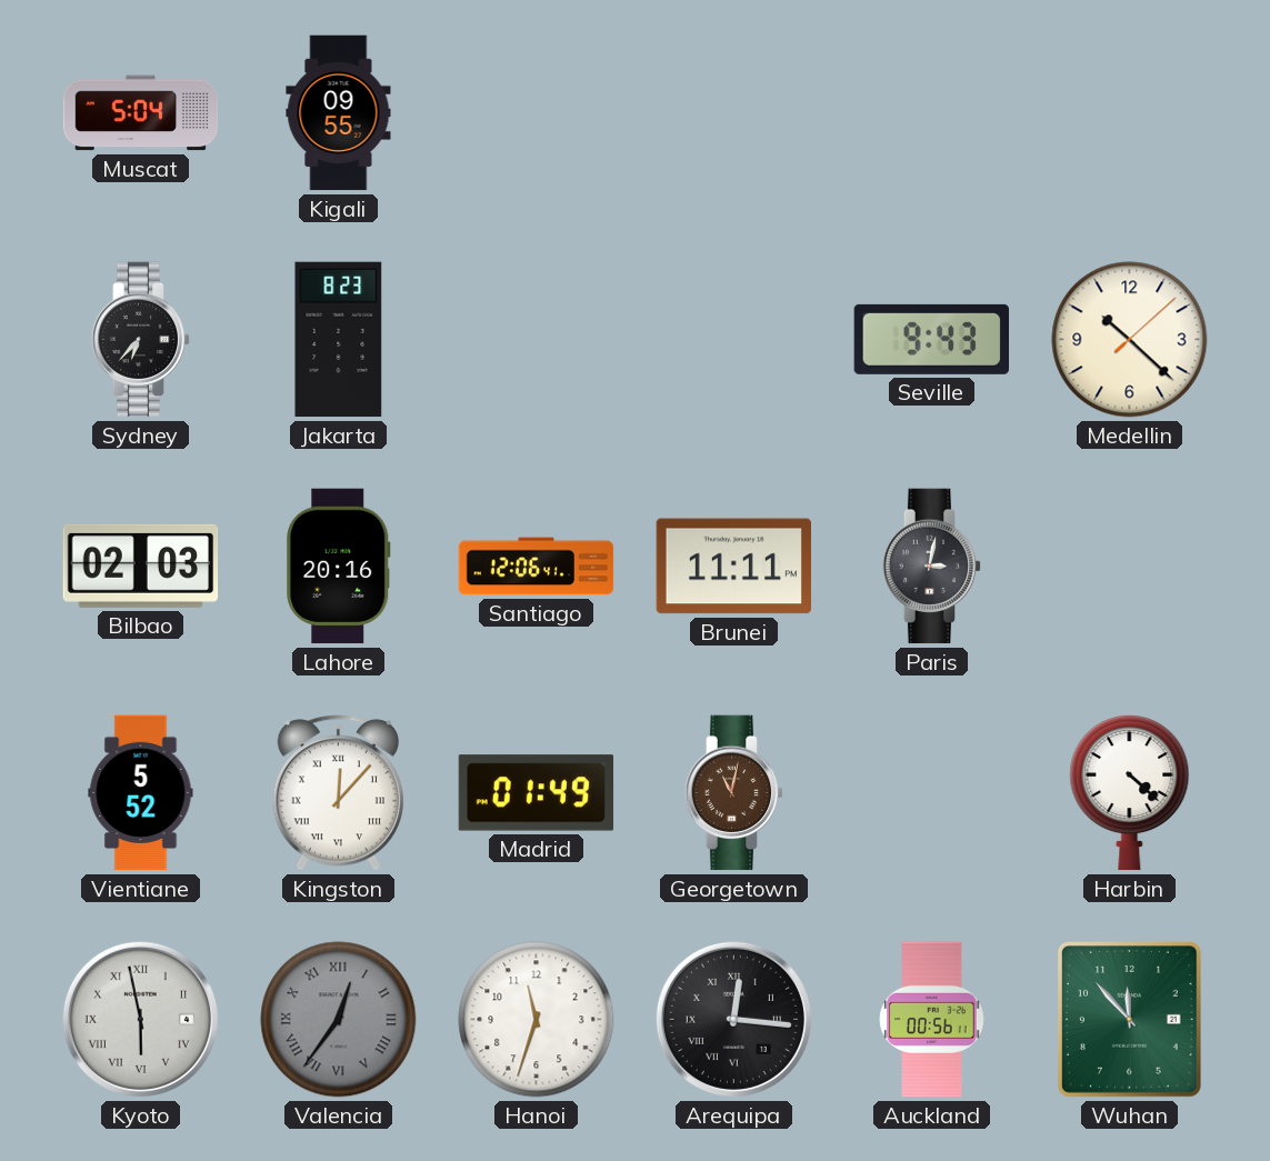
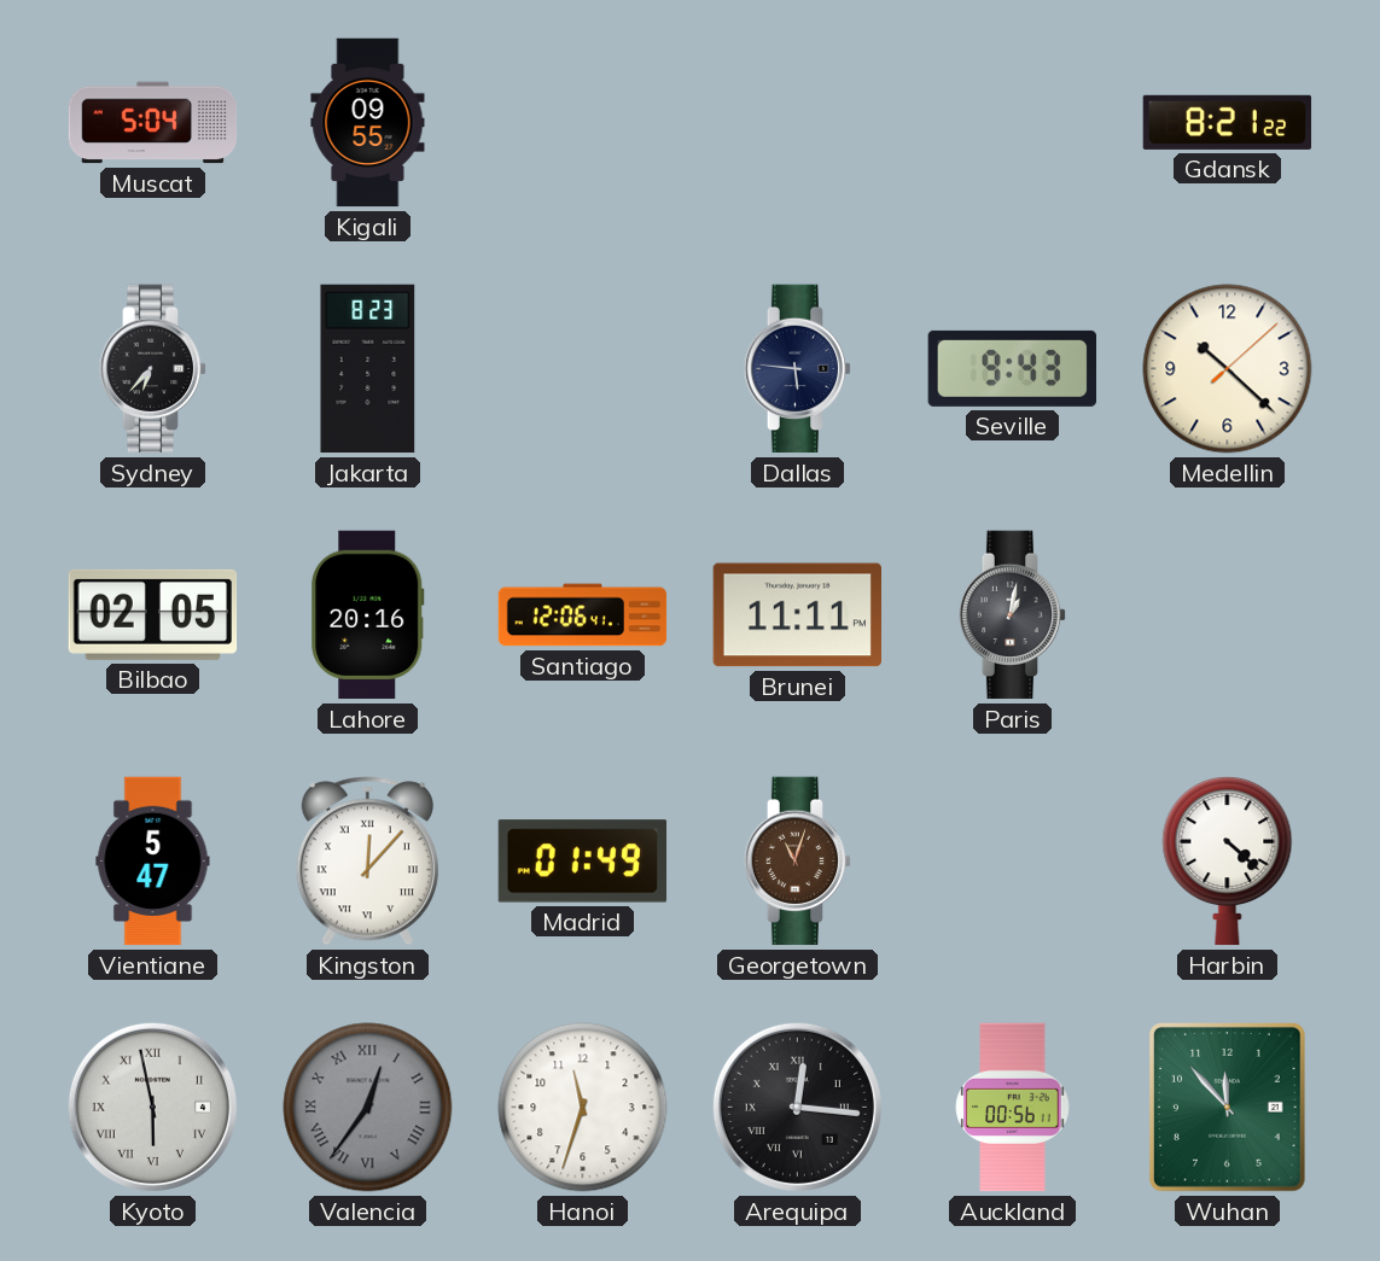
Gdansk: none -> 8:21
Dallas: none -> 5:46
Bilbao: 02:03 -> 02:05
Paris: 3:02 -> 1:02
Vientiane: 5:52 -> 5:47
Georgetown: 11:02 -> 11:03
